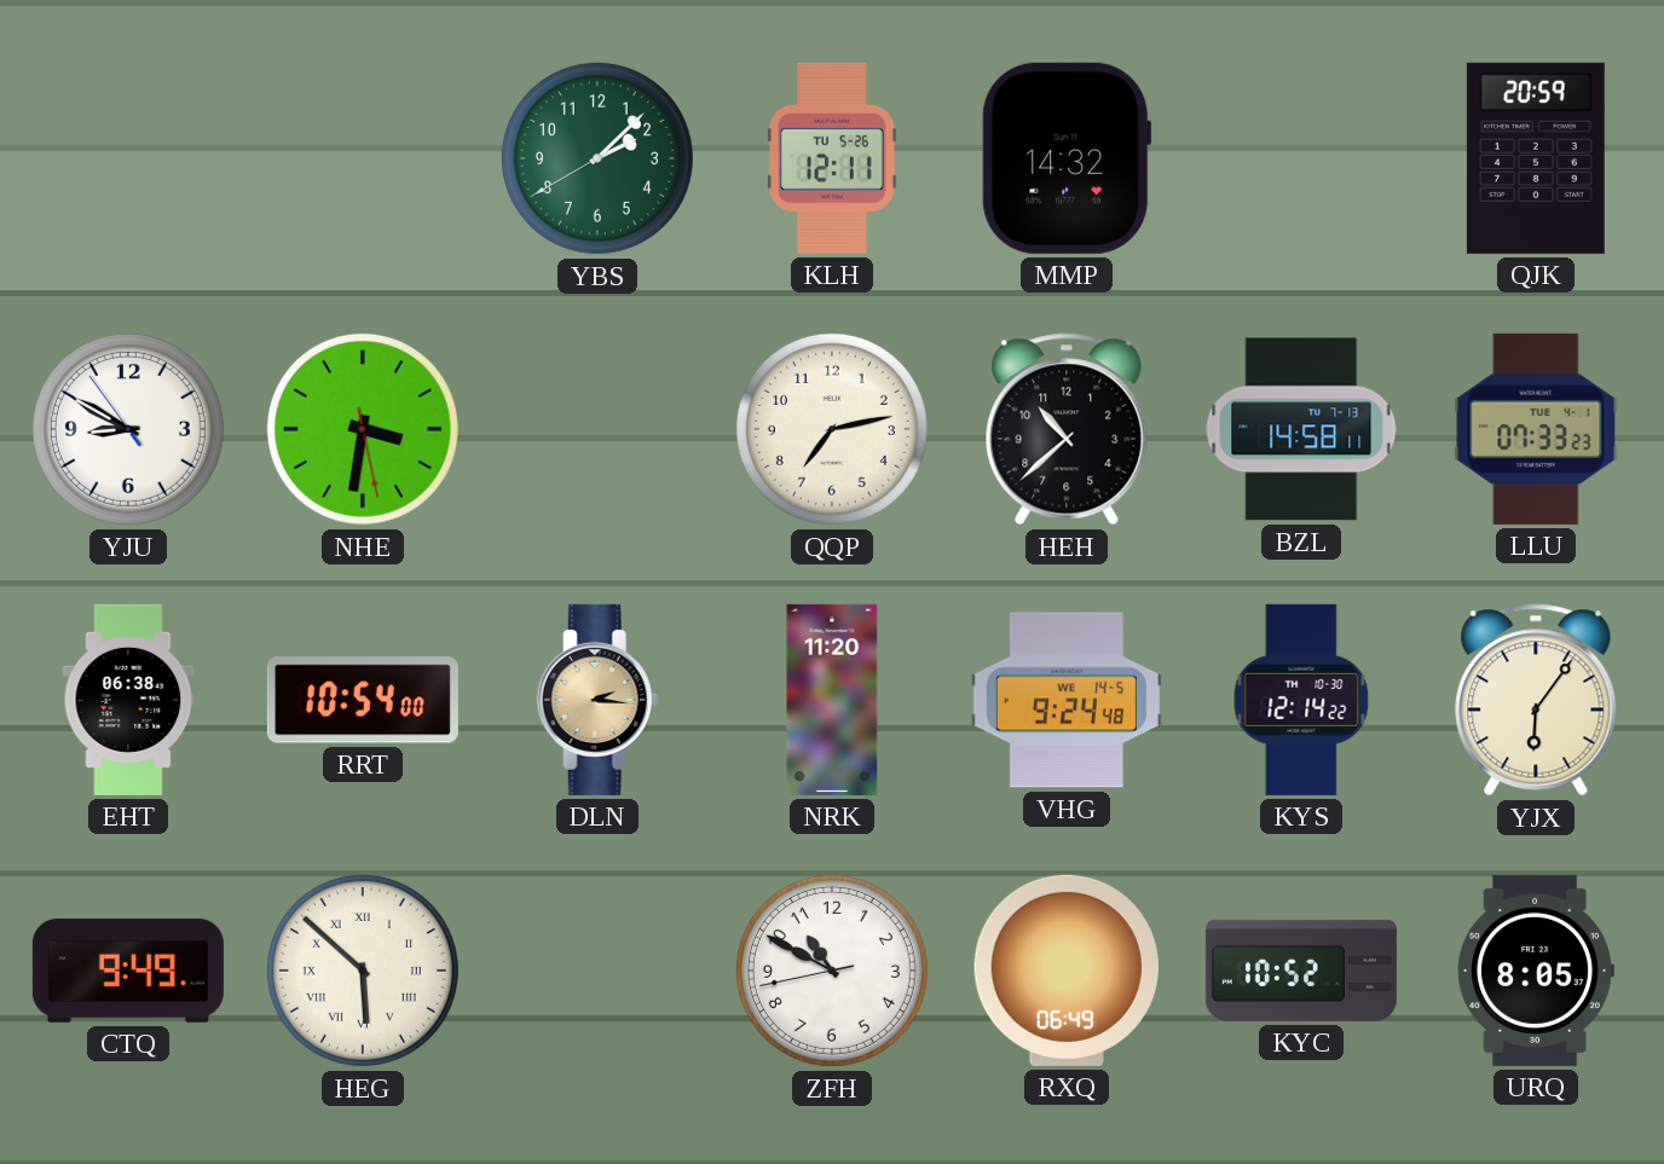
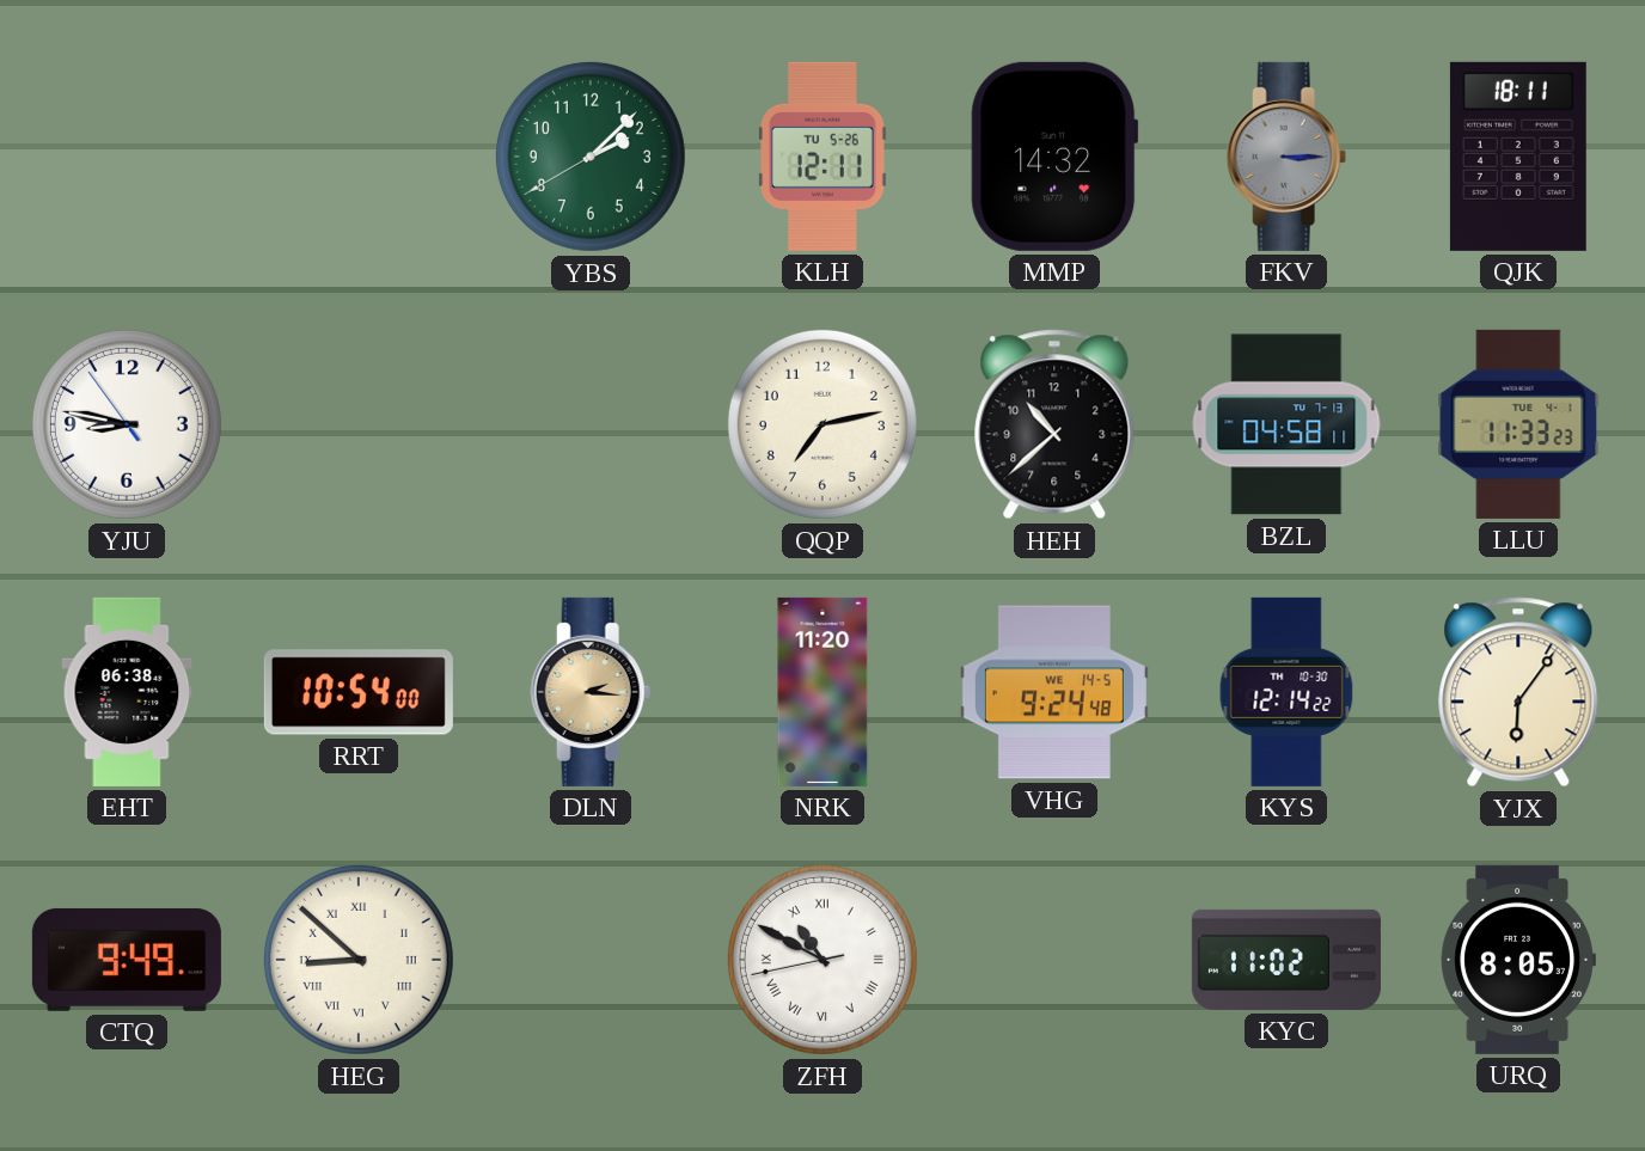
FKV: none -> 3:15
QJK: 20:59 -> 18:11
YJU: 8:49 -> 8:46
NHE: 3:31 -> none
BZL: 14:58 -> 04:58
LLU: 07:33 -> 11:33
HEG: 5:52 -> 8:52
ZFH numerals: Arabic -> Roman
RXQ: 06:49 -> none
KYC: 10:52 -> 11:02
